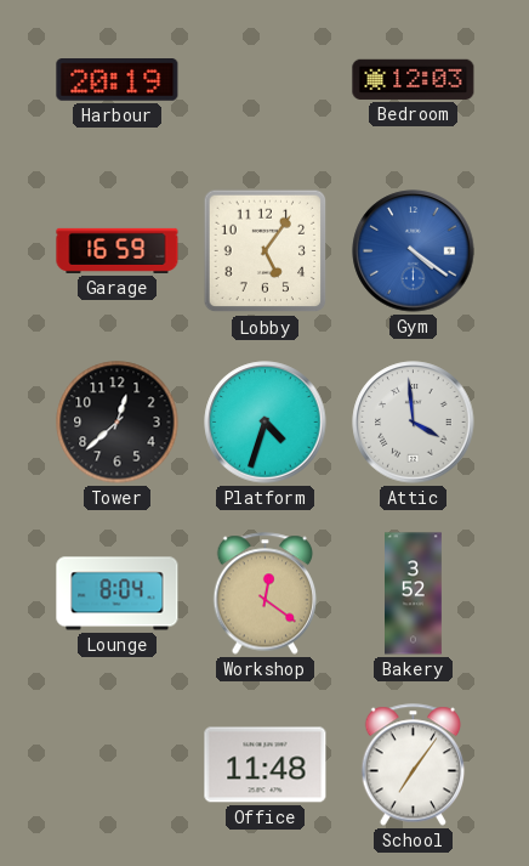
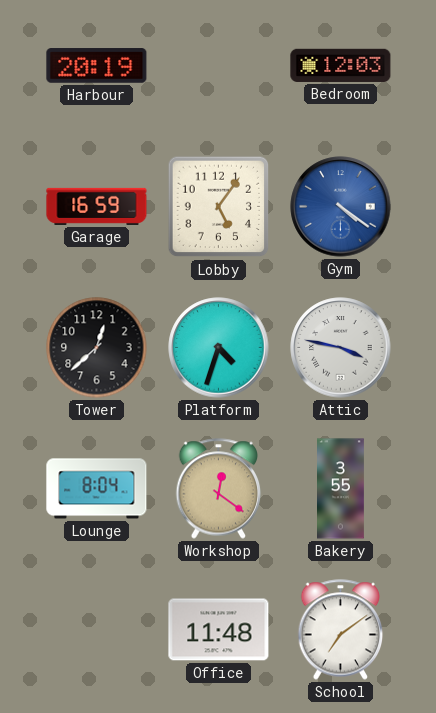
Attic: 3:59 -> 3:47
Bakery: 3:52 -> 3:55
School: 7:06 -> 7:09
